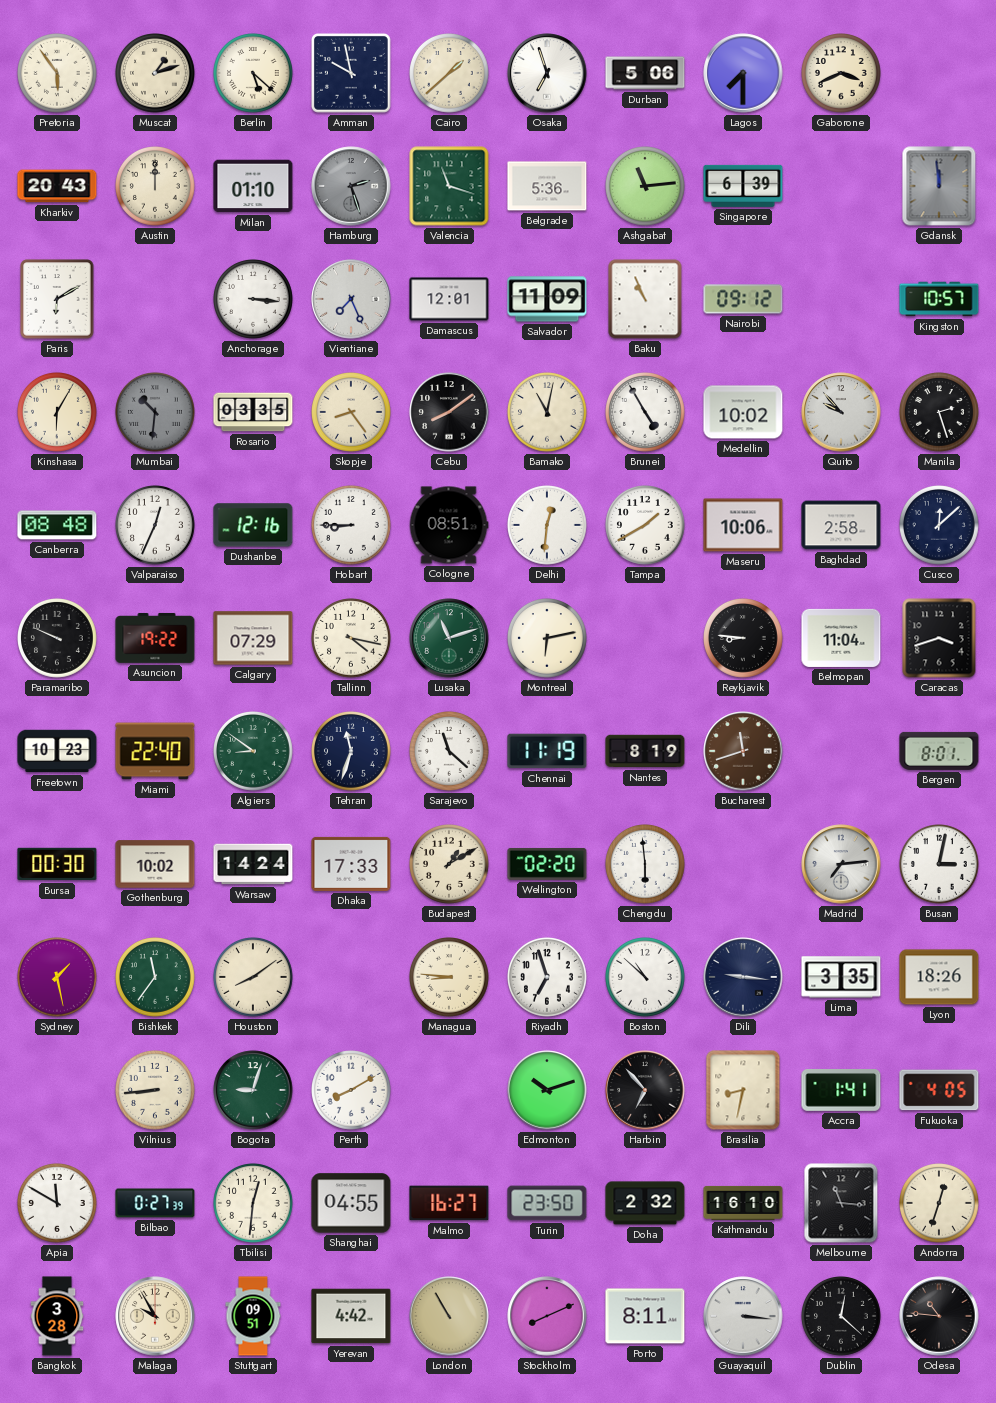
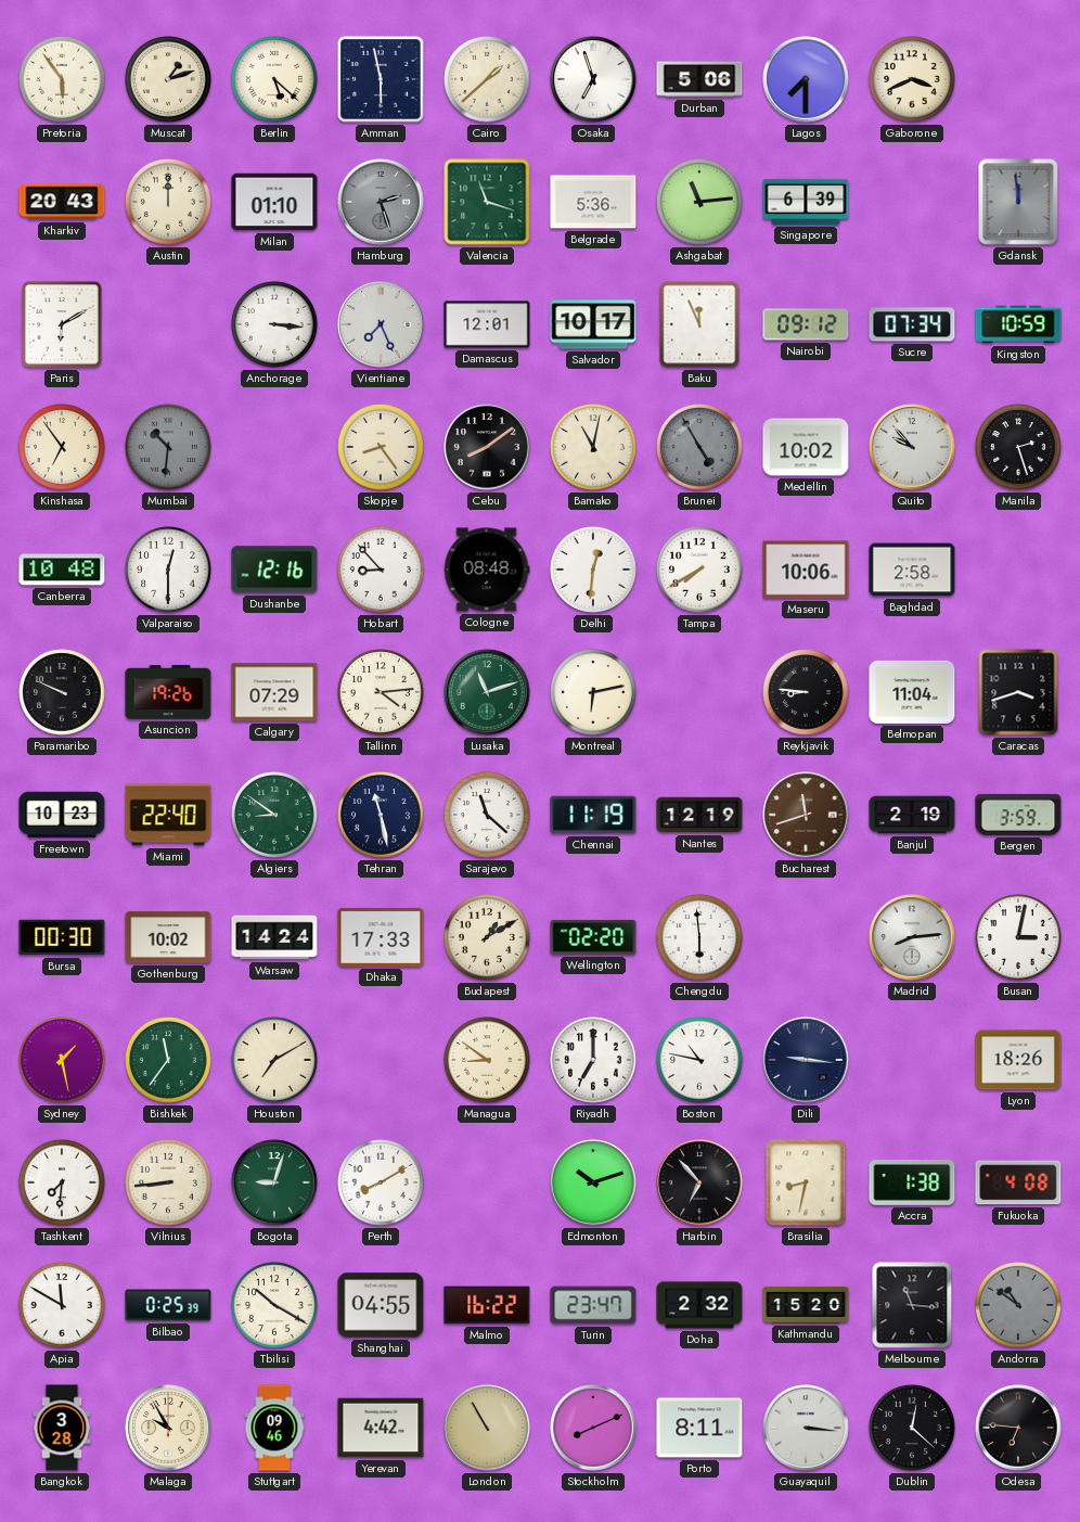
Amman: 9:58 -> 5:58
Salvador: 11:09 -> 10:17
Baku: 10:56 -> 11:56
Sucre: none -> 07:34
Kingston: 10:57 -> 10:59
Kinshasa: 6:05 -> 6:54
Rosario: 03:35 -> none
Brunei dial: white -> grey
Canberra: 08:48 -> 10:48
Valparaiso: 12:34 -> 12:30
Hobart: 8:45 -> 8:53
Cologne: 08:51 -> 08:48
Tampa: 1:40 -> 7:40
Cusco: 12:08 -> none
Asuncion: 19:22 -> 19:26
Tallinn: 4:17 -> 4:14
Tehran: 11:33 -> 11:28
Nantes: 8:19 -> 12:19
Banjul: none -> 2:19
Bergen: 8:01 -> 3:59
Madrid: 7:14 -> 8:14
Houston: 8:09 -> 7:10
Managua: 8:46 -> 8:51
Riyadh: 6:57 -> 7:00
Boston: 10:52 -> 10:47
Lima: 3:35 -> none
Tashkent: none -> 7:31
Accra: 1:41 -> 1:38
Fukuoka: 4:05 -> 4:08
Bilbao: 0:27 -> 0:25
Tbilisi: 12:31 -> 10:20
Malmo: 16:27 -> 16:22
Turin: 23:50 -> 23:47
Kathmandu: 16:10 -> 15:20
Andorra: 12:33 -> 10:51
Andorra dial: cream -> grey
Stuttgart: 09:51 -> 09:46
Odesa: 10:46 -> 6:46
